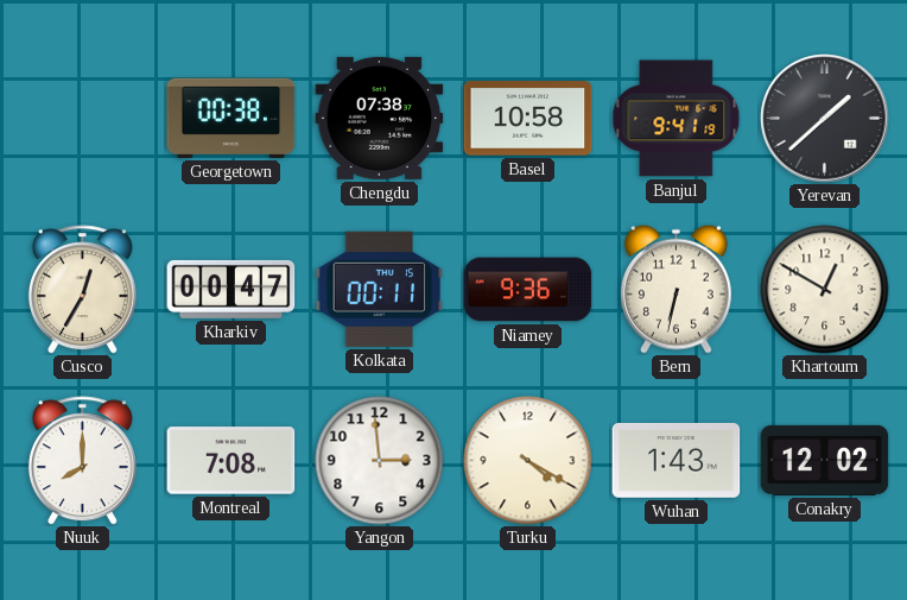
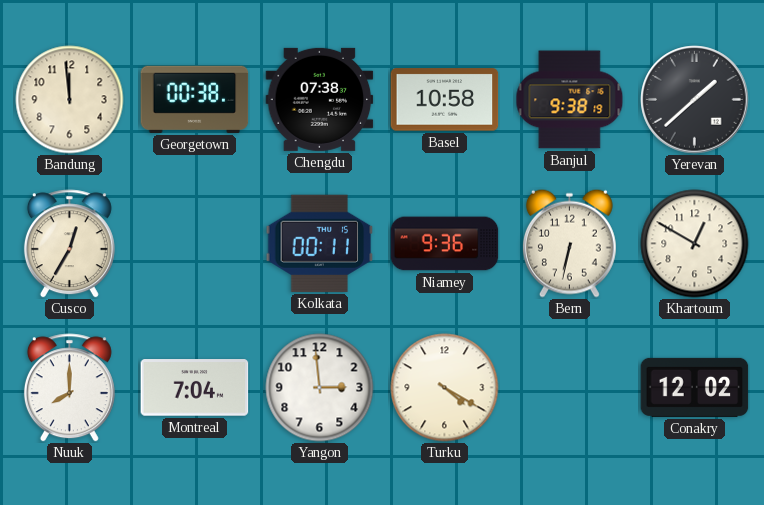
Bandung: none -> 11:59
Banjul: 9:41 -> 9:38
Kharkiv: 00:47 -> none
Montreal: 7:08 -> 7:04
Wuhan: 1:43 -> none
